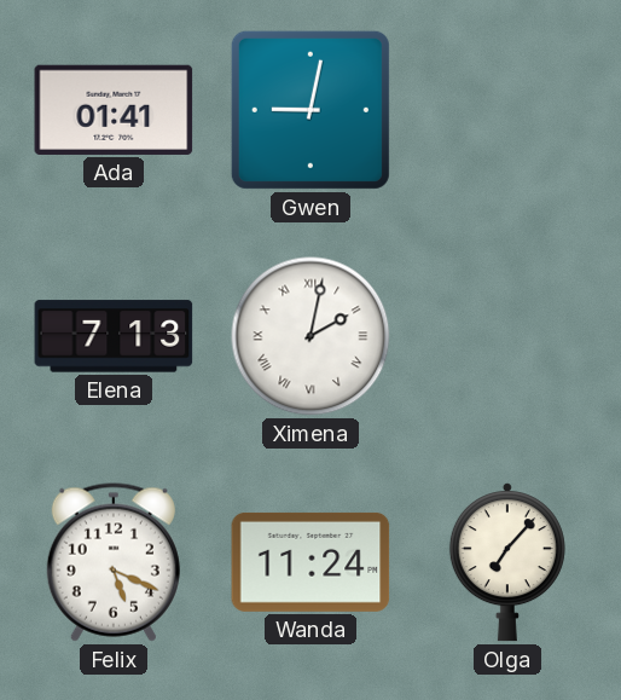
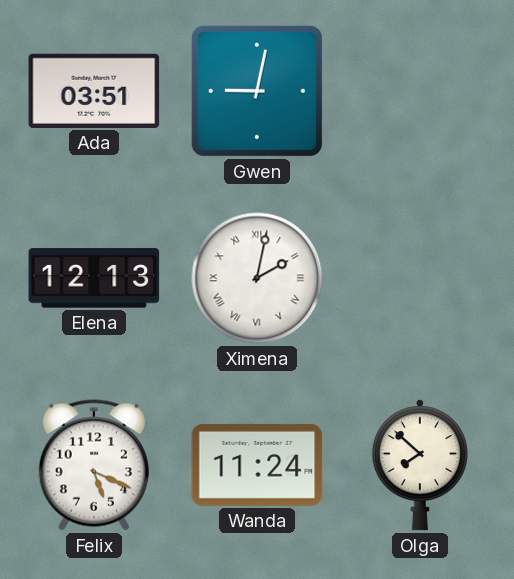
Ada: 01:41 -> 03:51
Elena: 7:13 -> 12:13
Olga: 7:07 -> 7:52
